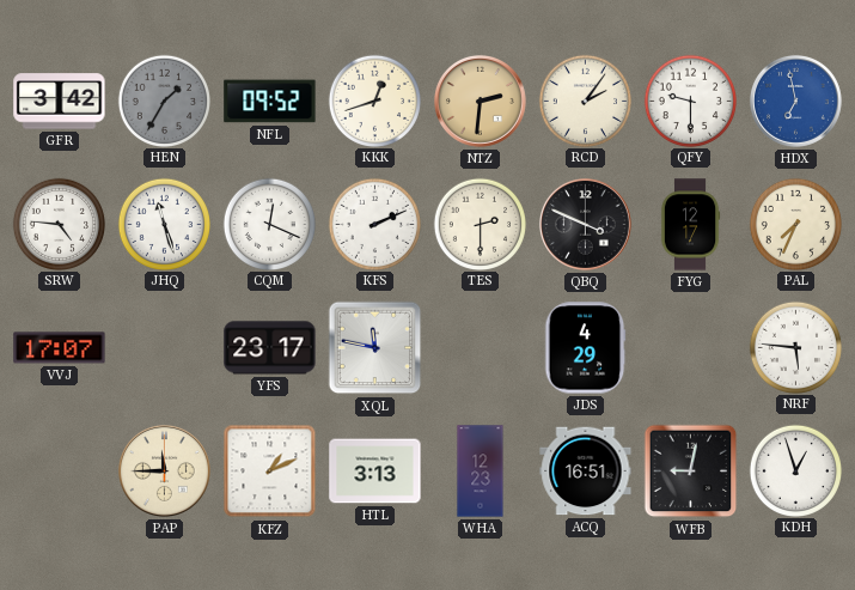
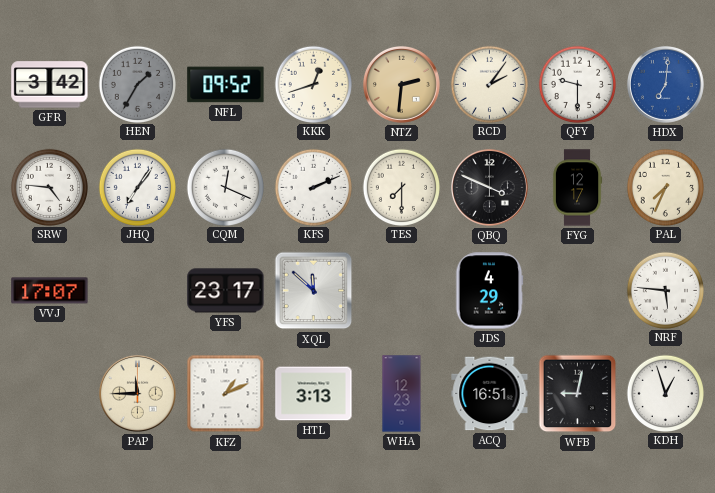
HDX: 6:58 -> 7:01
JHQ: 11:27 -> 7:06
TES: 2:30 -> 7:30
XQL: 11:47 -> 11:52
